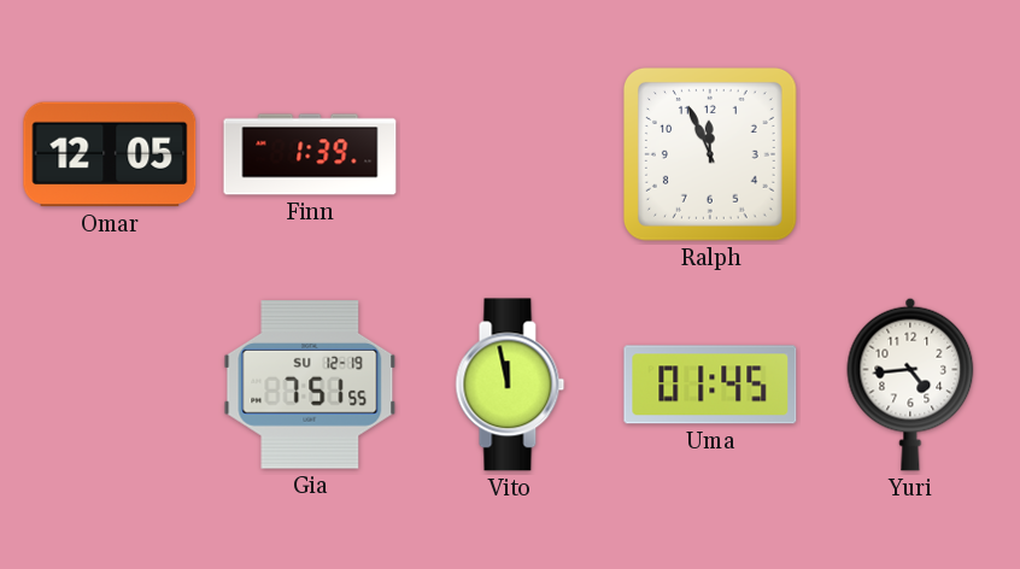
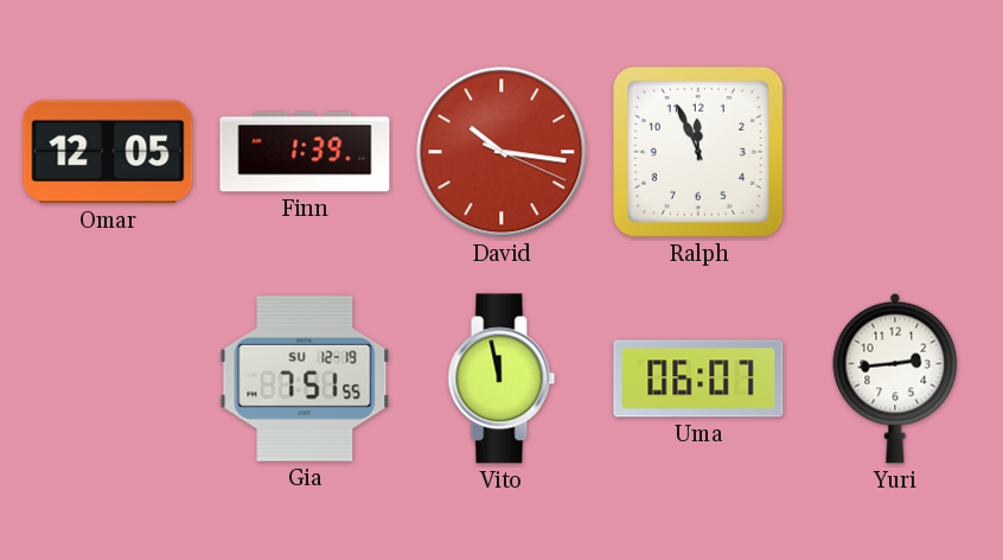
David: none -> 10:16
Uma: 01:45 -> 06:07
Yuri: 4:44 -> 2:44
